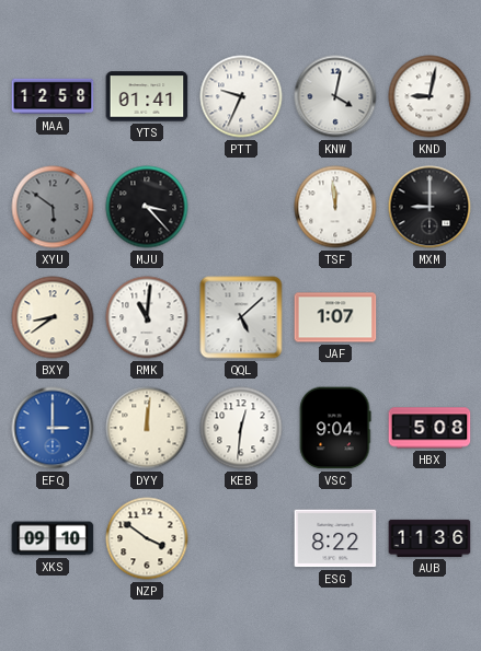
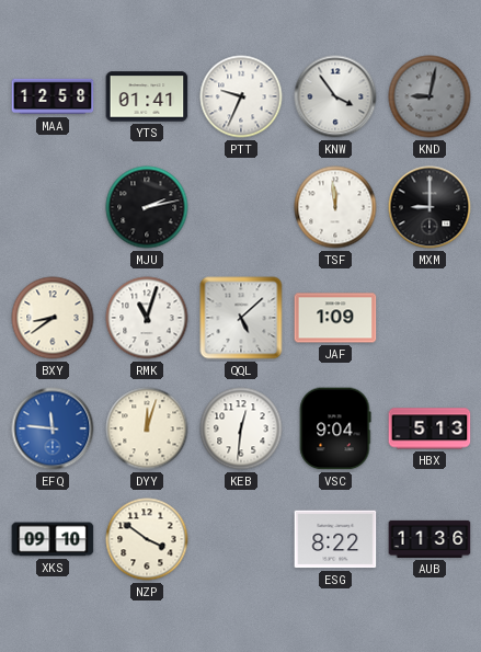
KNW: 4:02 -> 3:54
KND dial: white -> grey
XYU: 5:51 -> none
MJU: 3:23 -> 2:13
RMK: 11:01 -> 11:03
JAF: 1:07 -> 1:09
EFQ: 3:00 -> 11:46
DYY: 12:01 -> 12:03
HBX: 5:08 -> 5:13
